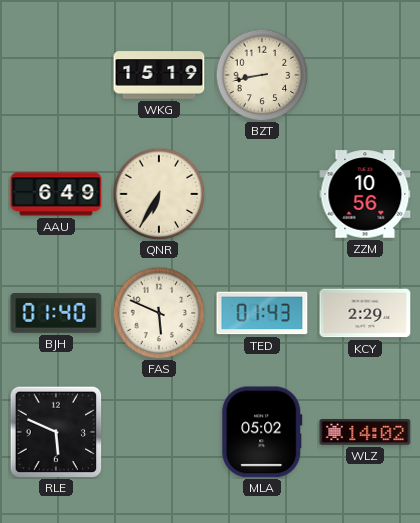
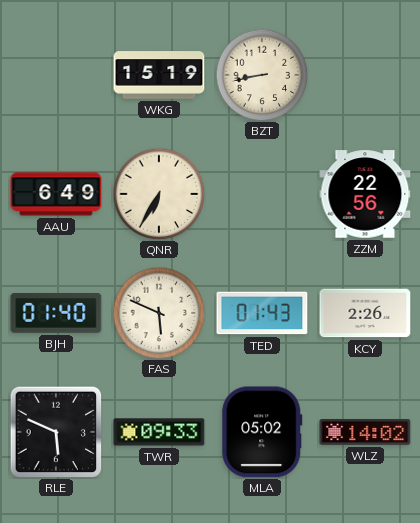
ZZM: 10:56 -> 22:56
KCY: 2:29 -> 2:26
TWR: none -> 09:33
